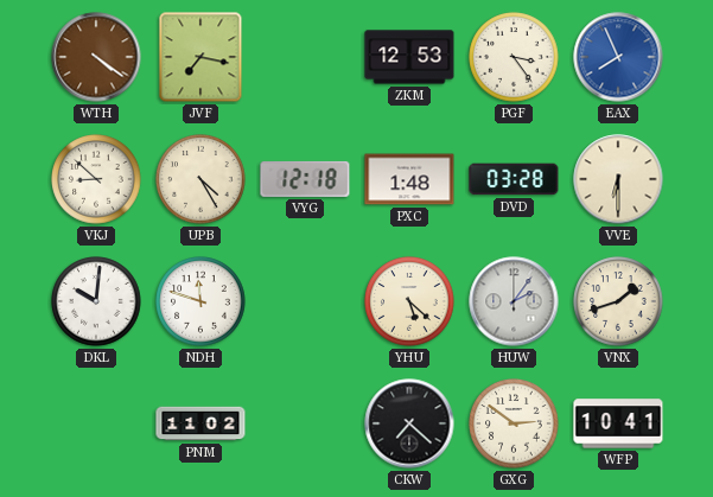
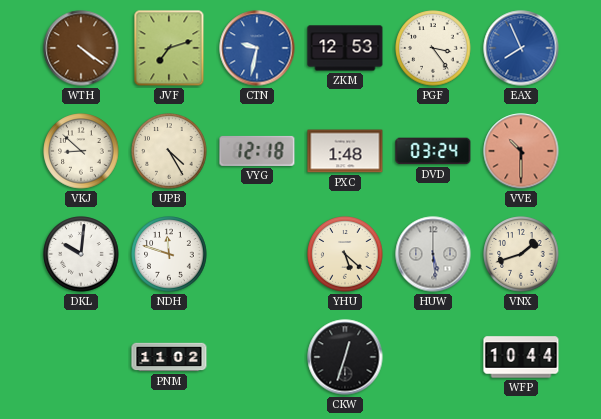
JVF: 7:17 -> 7:12
CTN: none -> 9:32
DVD: 03:28 -> 03:24
VVE: 6:30 -> 10:30
VVE dial: cream -> salmon
HUW: 2:06 -> 5:29
CKW: 7:22 -> 12:33
GXG: 2:51 -> none
WFP: 10:41 -> 10:44
